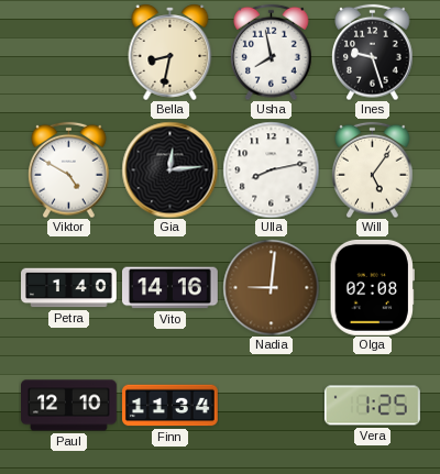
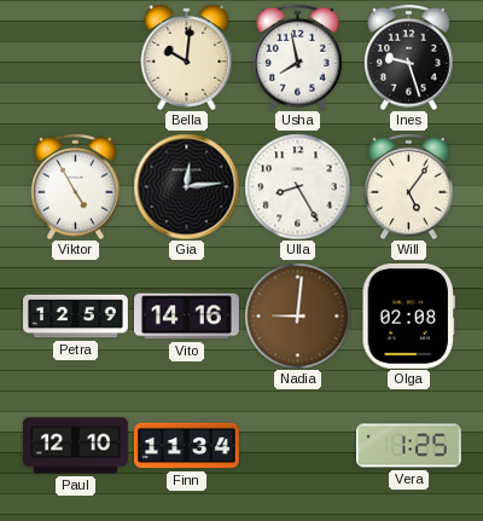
Bella: 8:32 -> 10:01
Viktor: 4:50 -> 4:55
Ulla: 8:13 -> 8:25
Petra: 1:40 -> 12:59
